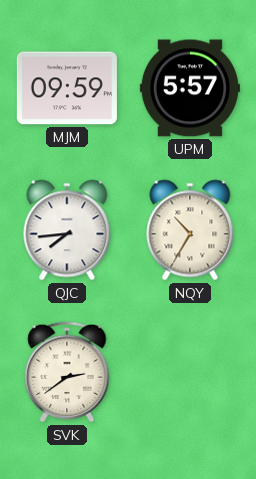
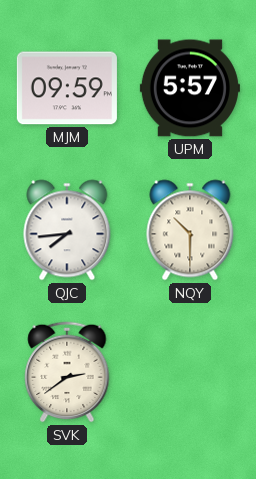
NQY: 10:35 -> 10:30
